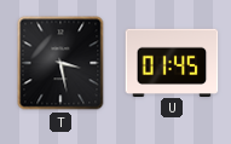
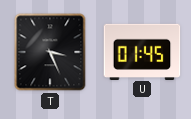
T: 3:28 -> 3:26
